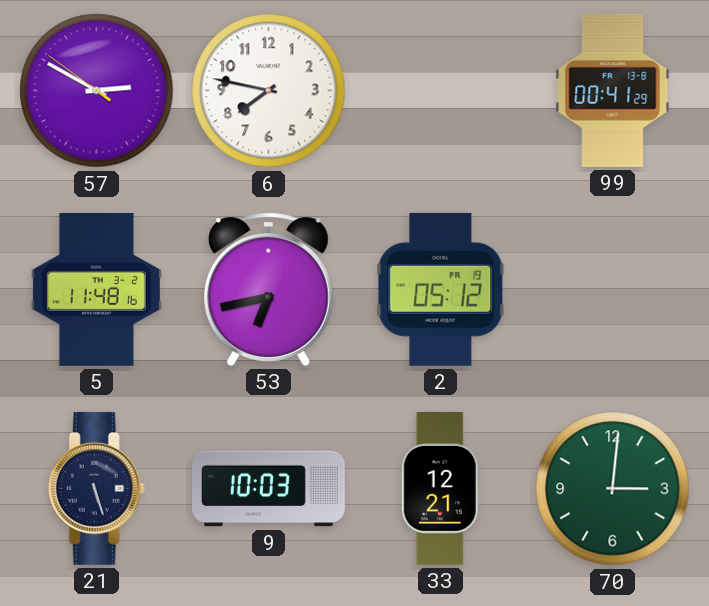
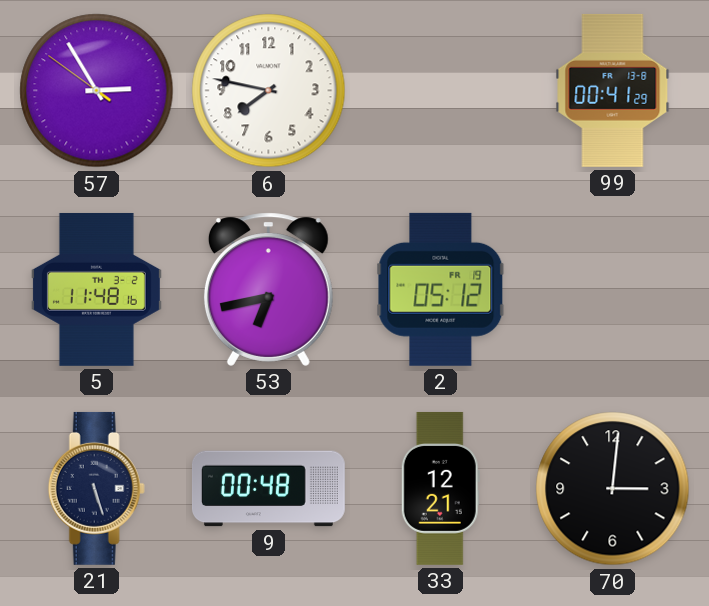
57: 2:49 -> 2:54
9: 10:03 -> 00:48
70 dial: green -> black
